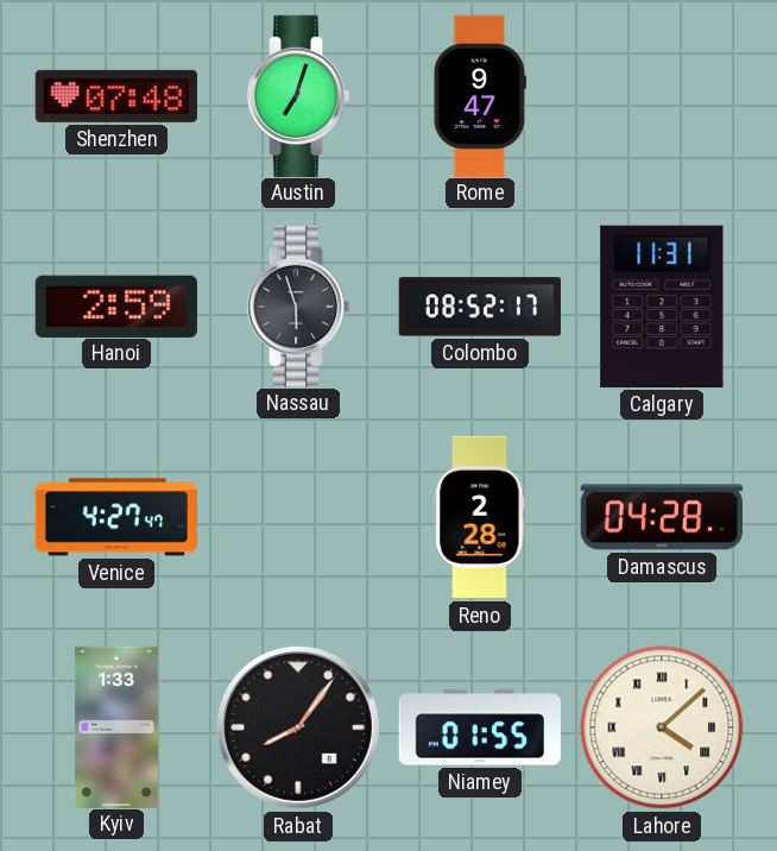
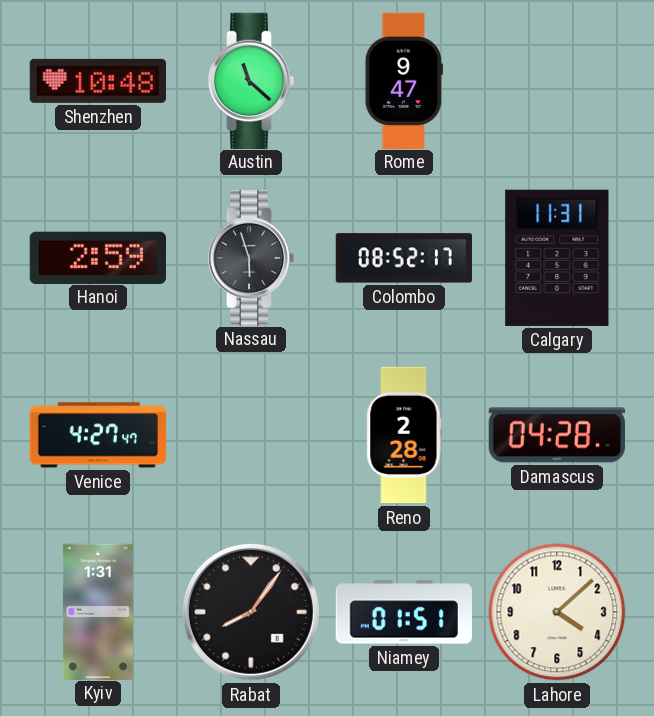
Shenzhen: 07:48 -> 10:48
Austin: 7:03 -> 11:22
Kyiv: 1:33 -> 1:31
Niamey: 01:55 -> 01:51
Lahore numerals: Roman -> Arabic
